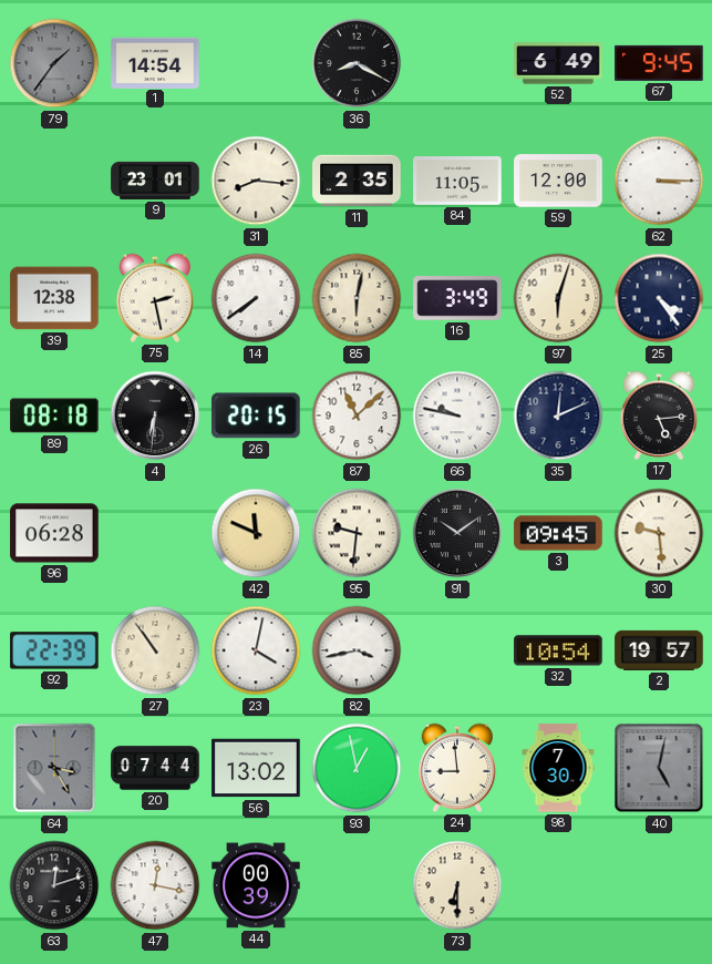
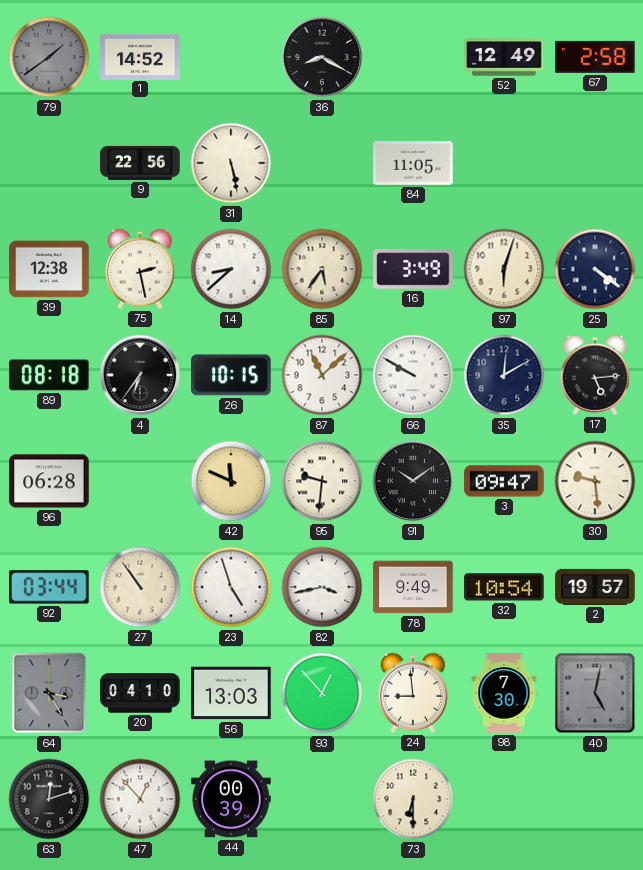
79: 1:36 -> 1:39
1: 14:54 -> 14:52
52: 6:49 -> 12:49
67: 9:45 -> 2:58
9: 23:01 -> 22:56
31: 8:16 -> 5:28
11: 2:35 -> none
59: 12:00 -> none
62: 3:15 -> none
14: 7:39 -> 8:38
85: 6:02 -> 5:36
25: 4:24 -> 4:21
4: 6:31 -> 6:36
26: 20:15 -> 10:15
66: 9:47 -> 9:50
35: 12:11 -> 12:10
3: 09:45 -> 09:47
92: 22:39 -> 03:44
23: 4:02 -> 4:57
78: none -> 9:49
20: 07:44 -> 04:10
56: 13:02 -> 13:03
93: 12:58 -> 12:53
47: 12:17 -> 12:53
